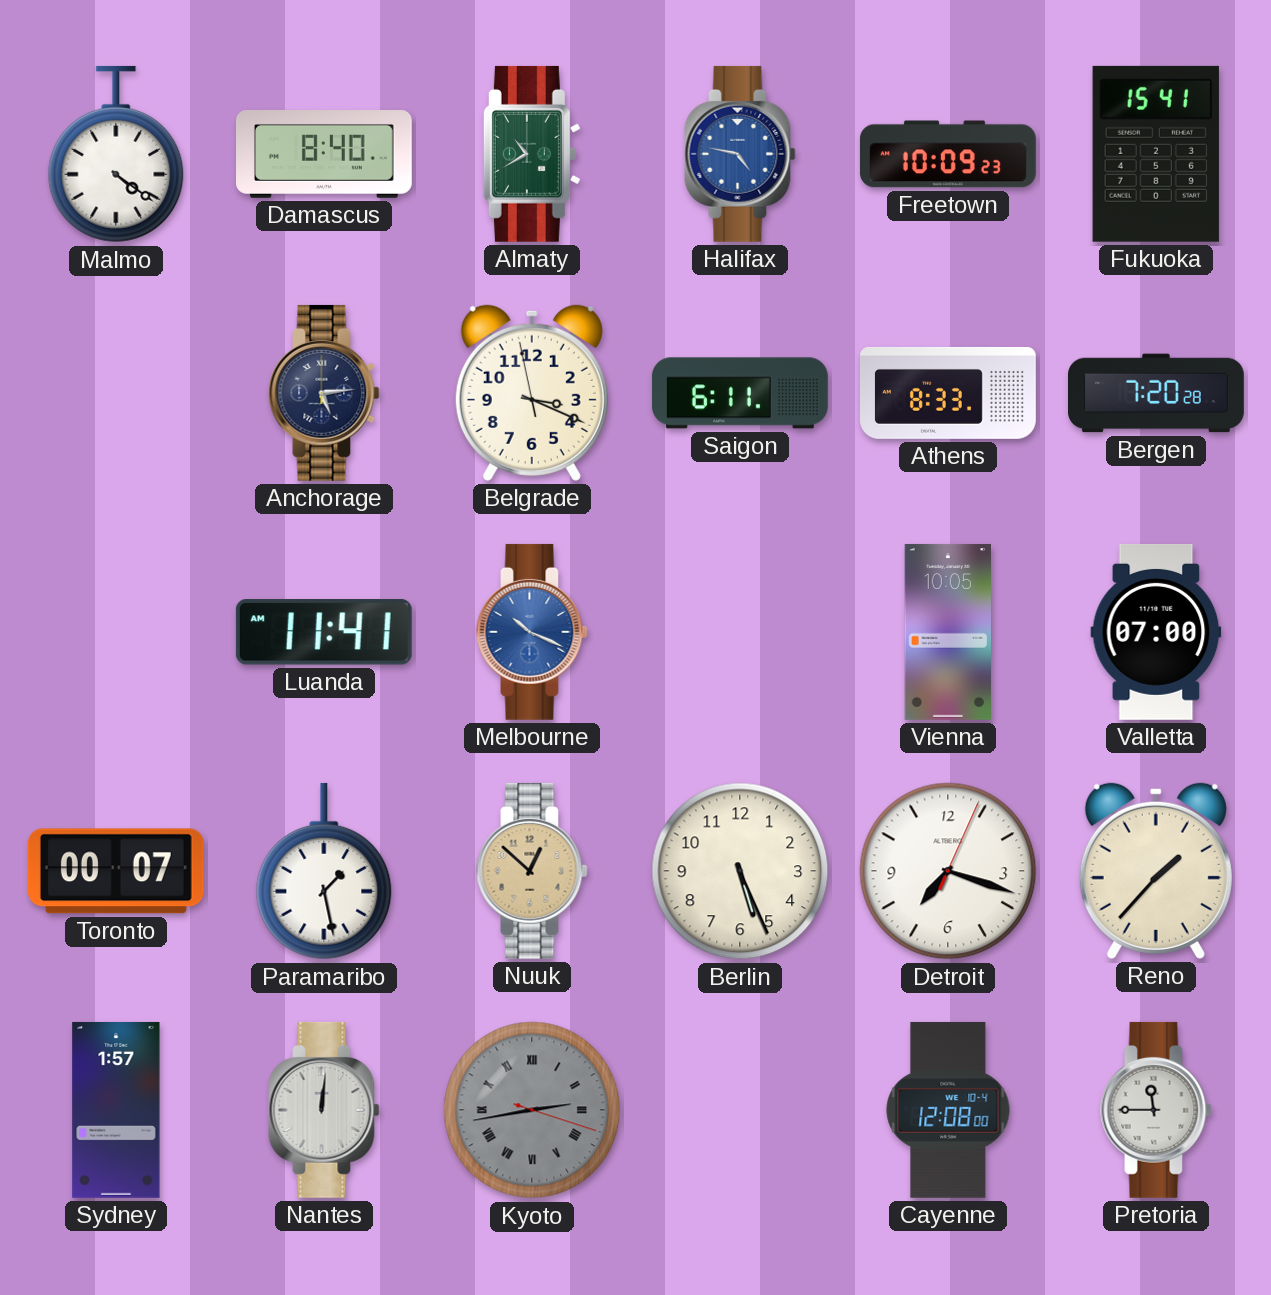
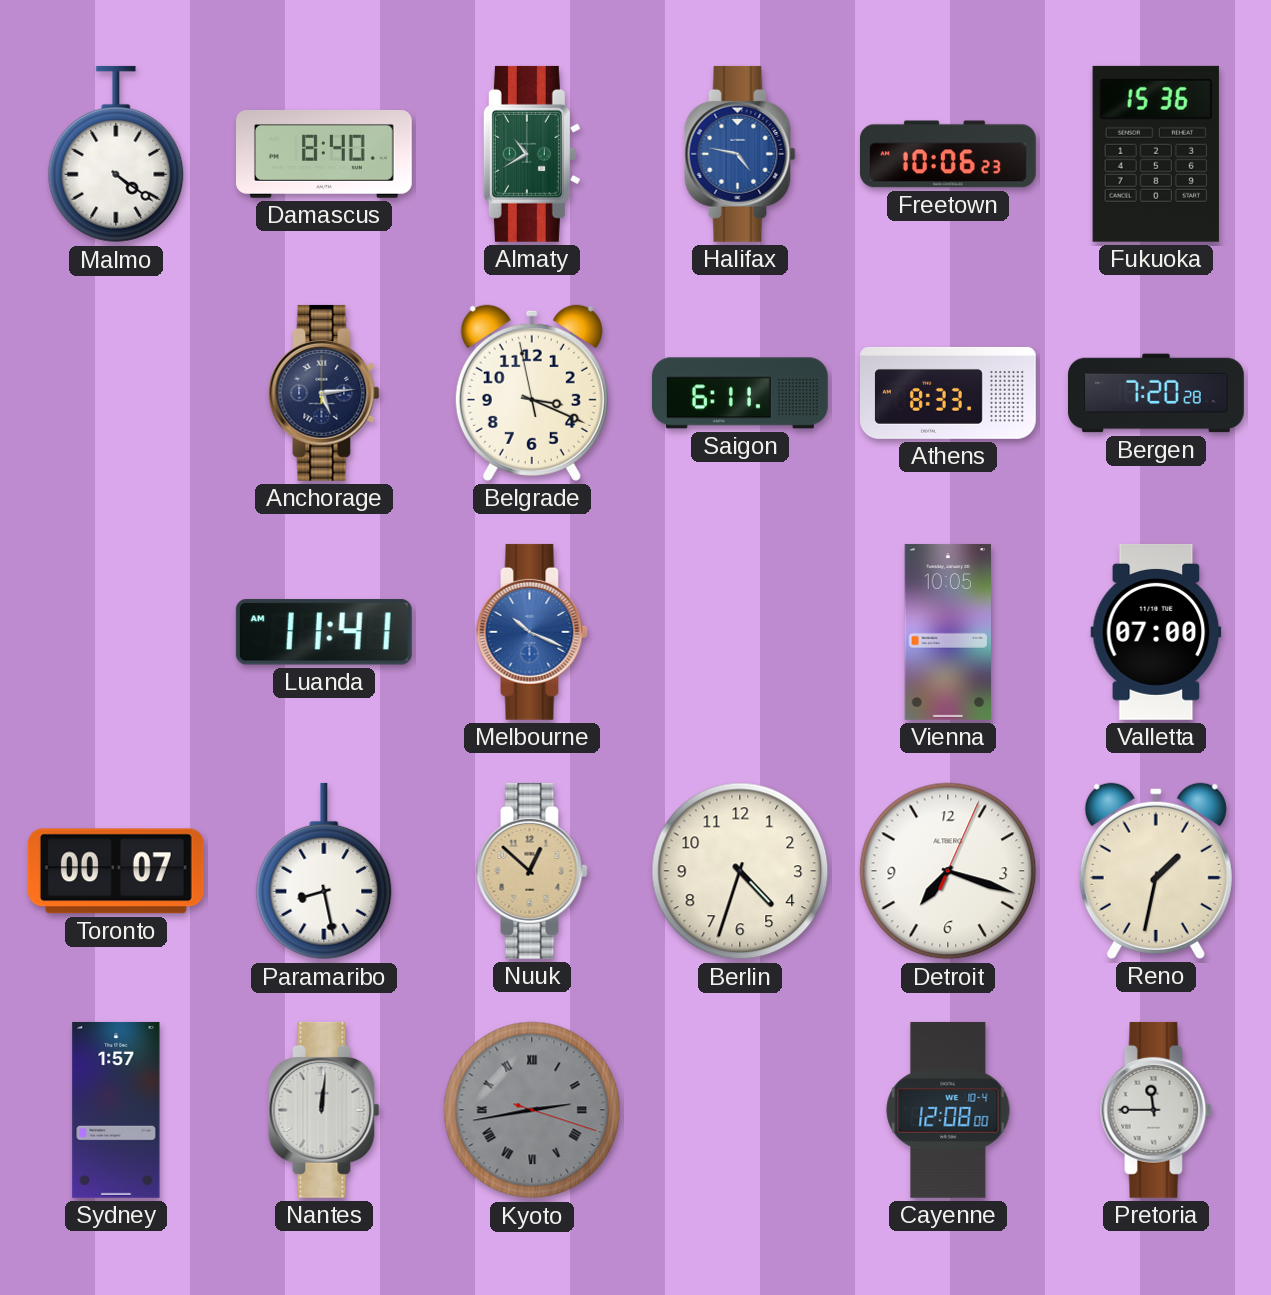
Freetown: 10:09 -> 10:06
Fukuoka: 15:41 -> 15:36
Paramaribo: 1:28 -> 8:28
Berlin: 5:26 -> 4:33
Reno: 1:37 -> 1:32
